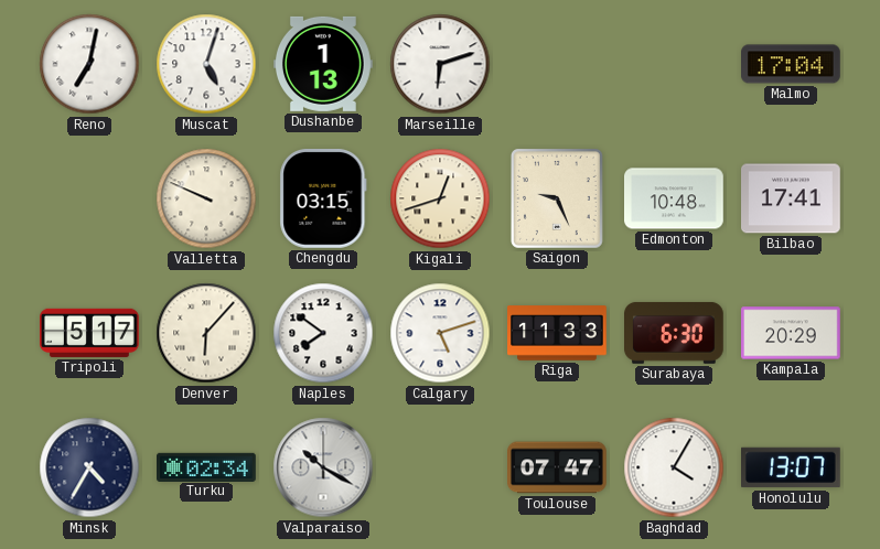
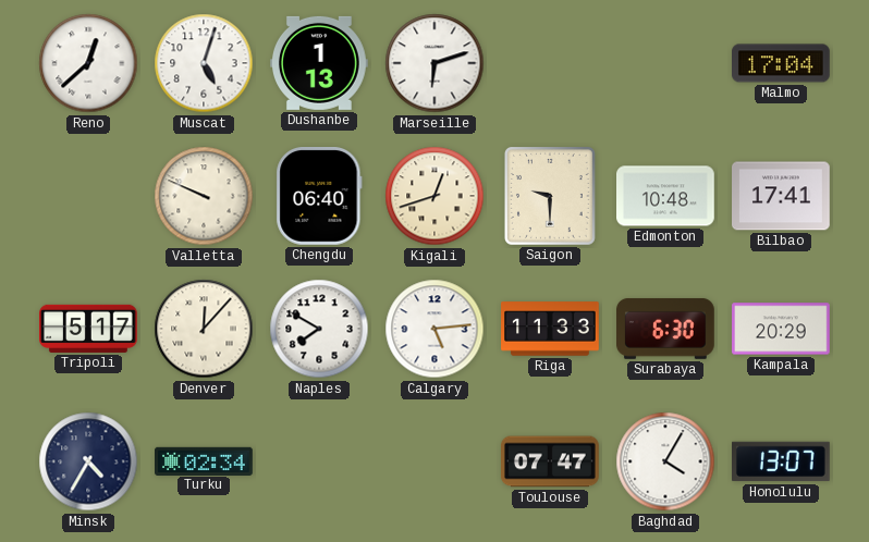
Reno: 7:02 -> 12:38
Chengdu: 03:15 -> 06:40
Saigon: 9:26 -> 9:30
Denver: 6:07 -> 12:07
Naples: 7:51 -> 7:50
Calgary: 5:12 -> 5:14
Valparaiso: 10:20 -> none
